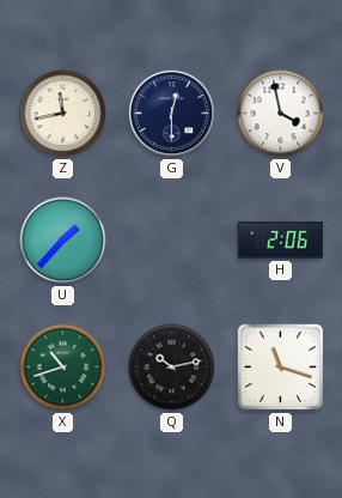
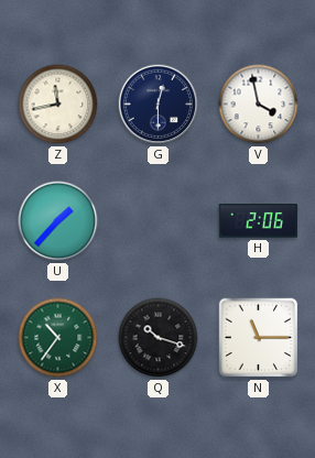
X: 10:42 -> 10:36
Q: 10:13 -> 10:18
N: 11:18 -> 11:15
